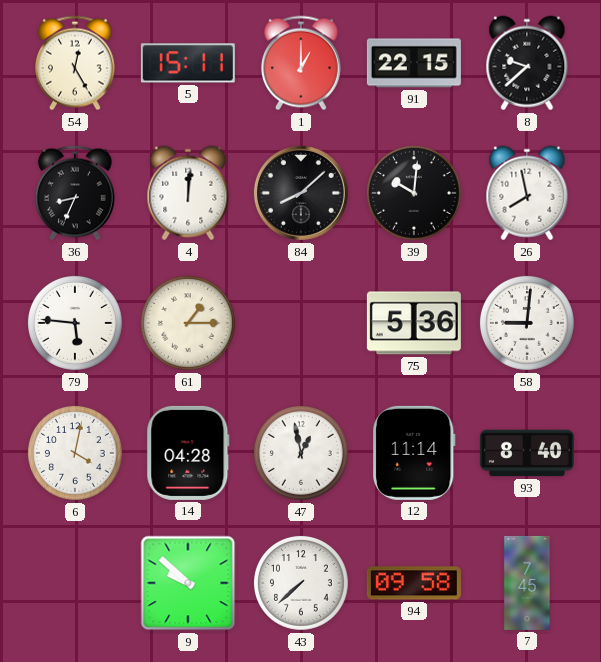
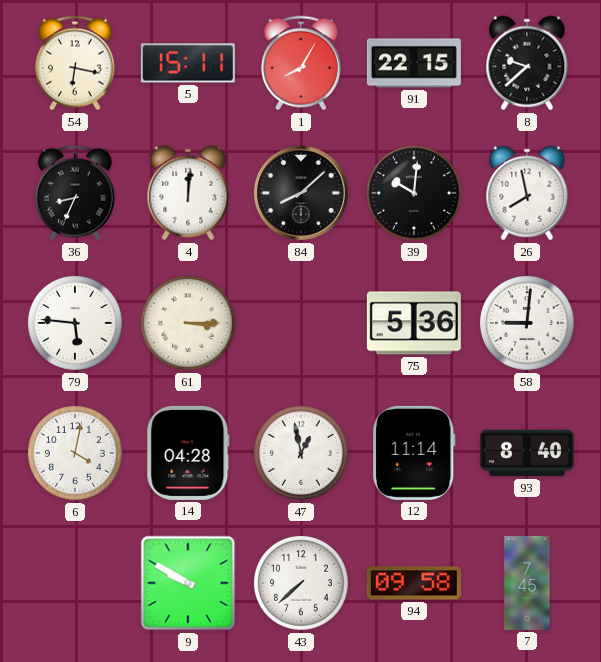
54: 12:25 -> 6:17
1: 1:00 -> 8:05
61: 1:15 -> 3:15
9: 9:52 -> 9:50
